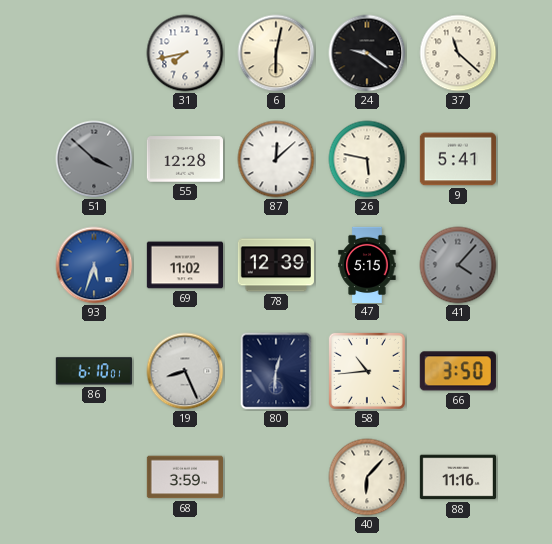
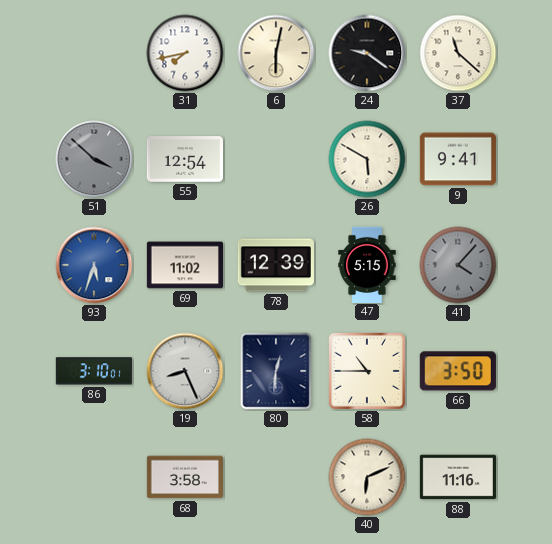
55: 12:28 -> 12:54
87: 12:08 -> none
26: 5:47 -> 5:50
9: 5:41 -> 9:41
86: 6:10 -> 3:10
58: 10:44 -> 10:45
68: 3:59 -> 3:58
40: 6:07 -> 6:11
